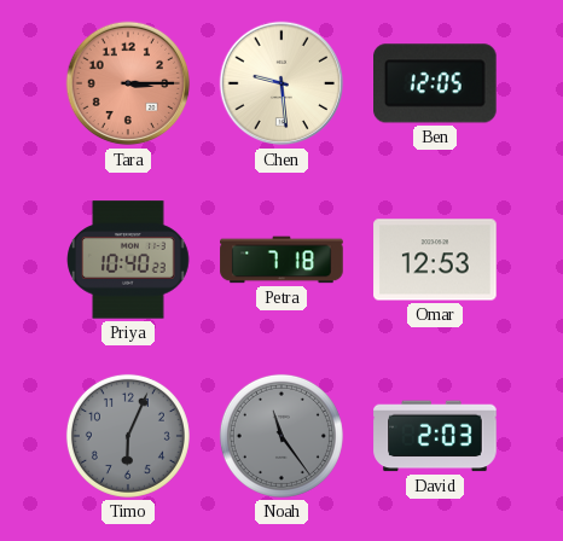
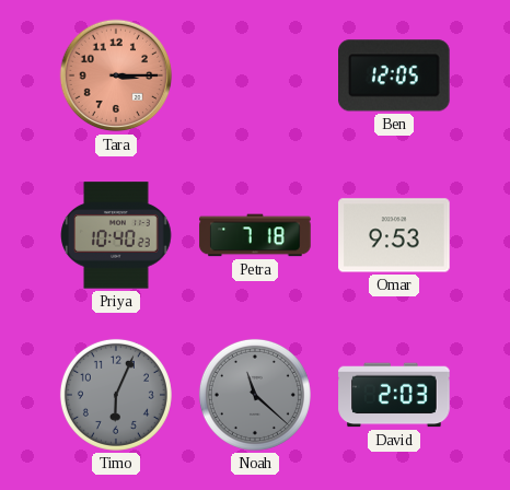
Chen: 9:29 -> none
Omar: 12:53 -> 9:53
Noah: 11:24 -> 11:22
